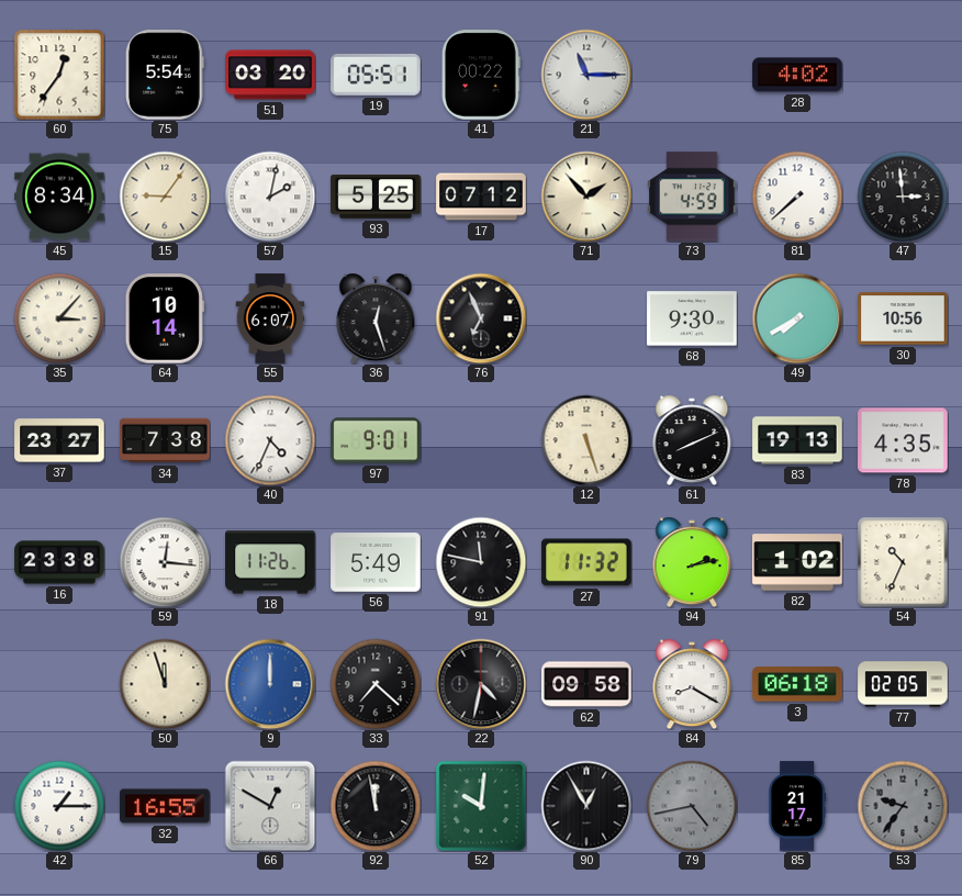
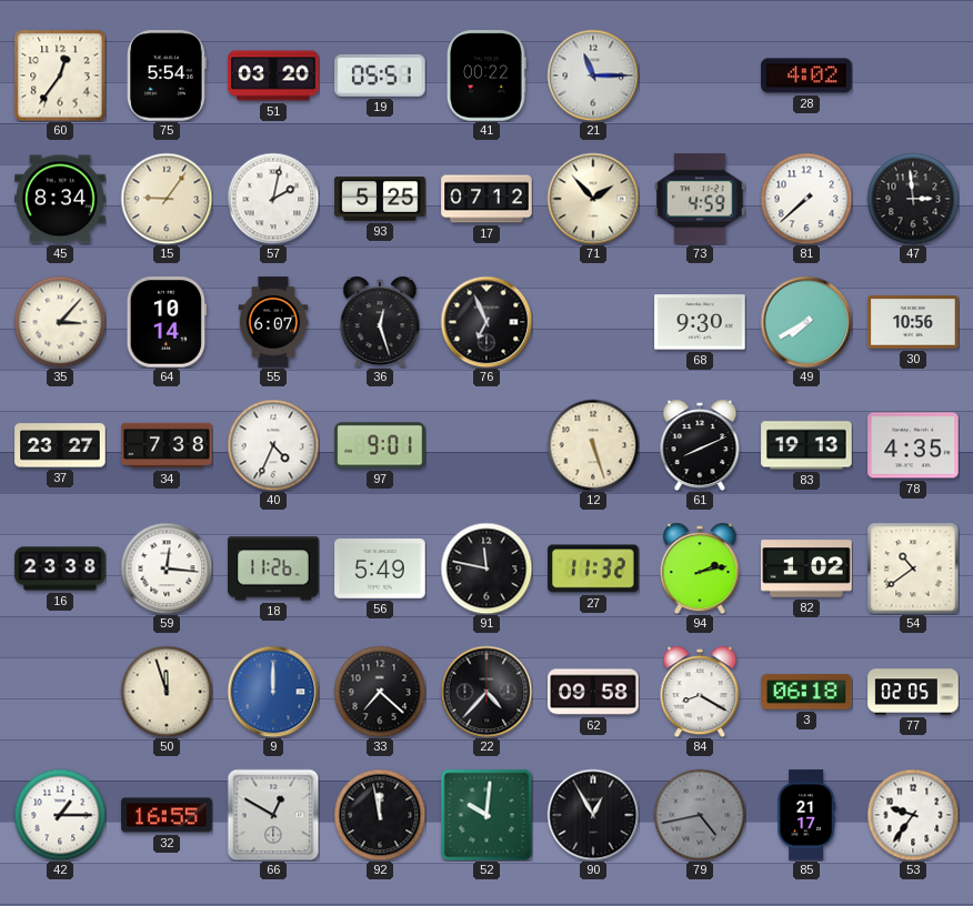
54: 10:34 -> 10:39
22: 4:32 -> 4:37
53 dial: grey -> white
